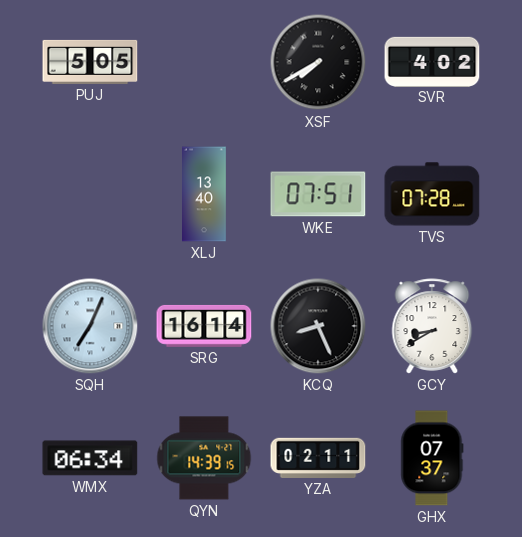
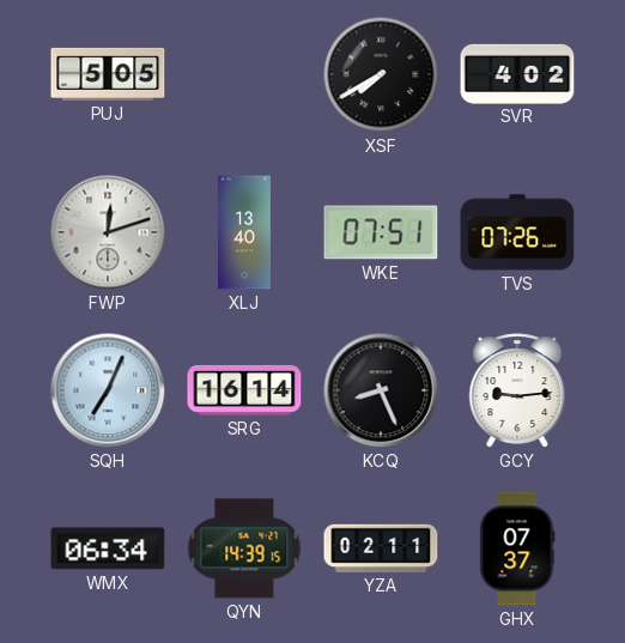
FWP: none -> 12:12
TVS: 07:28 -> 07:26
GCY: 8:40 -> 9:14
